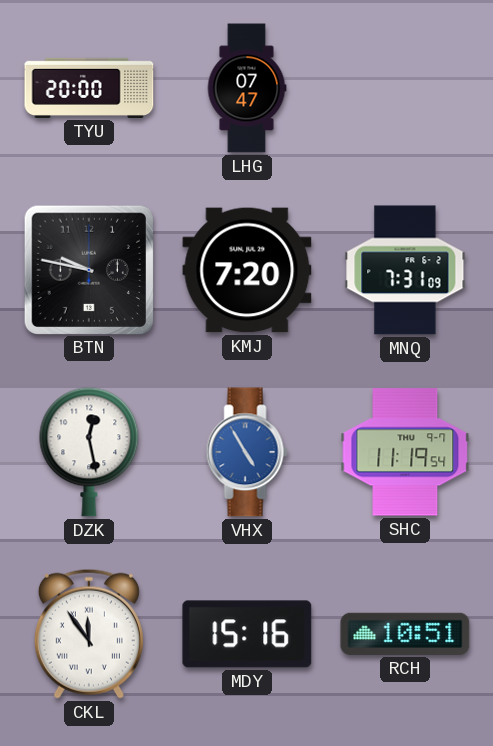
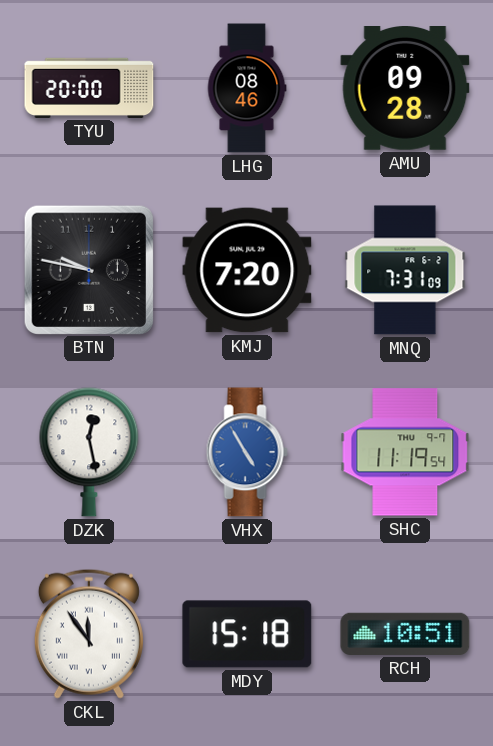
LHG: 07:47 -> 08:46
AMU: none -> 09:28
MDY: 15:16 -> 15:18
